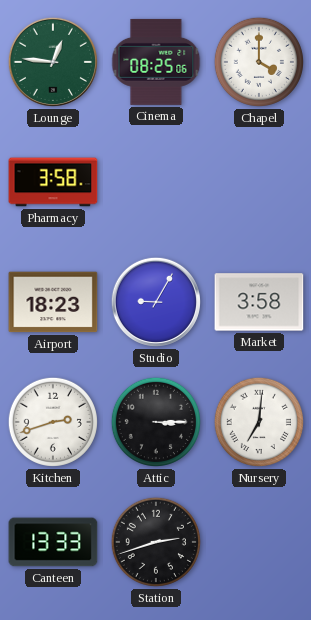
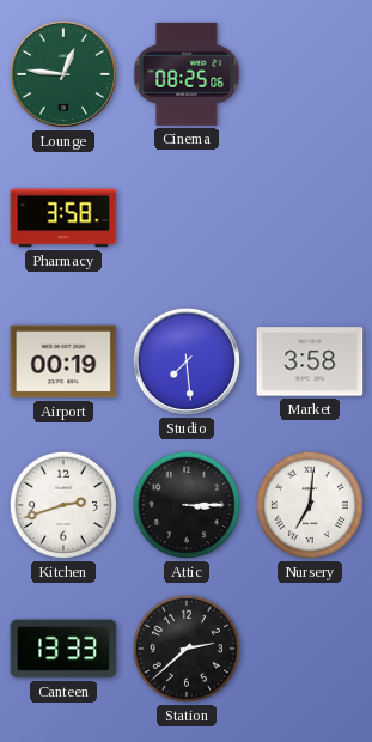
Chapel: 4:00 -> none
Airport: 18:23 -> 00:19
Studio: 9:05 -> 7:29
Station: 2:42 -> 2:38
